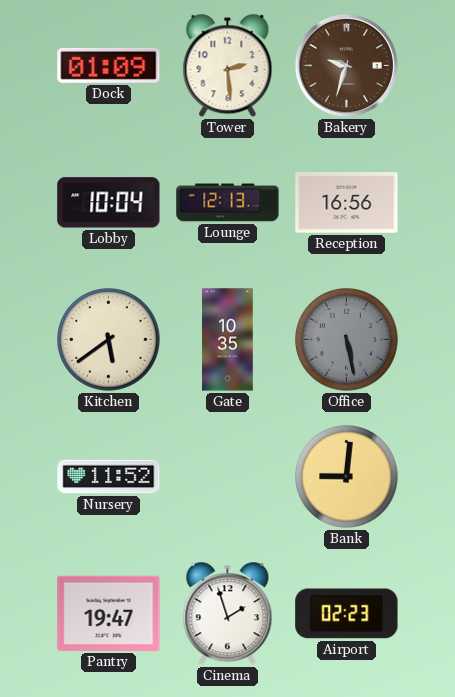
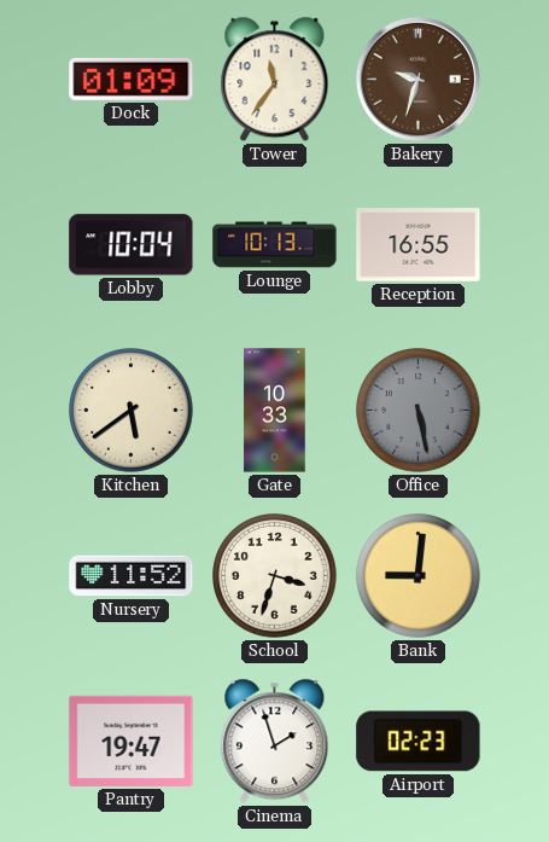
Tower: 2:29 -> 11:36
Lounge: 12:13 -> 10:13
Reception: 16:56 -> 16:55
Gate: 10:35 -> 10:33
School: none -> 3:33
